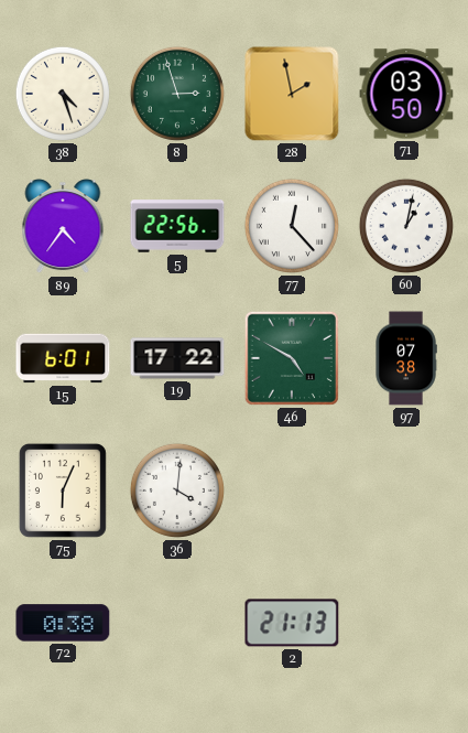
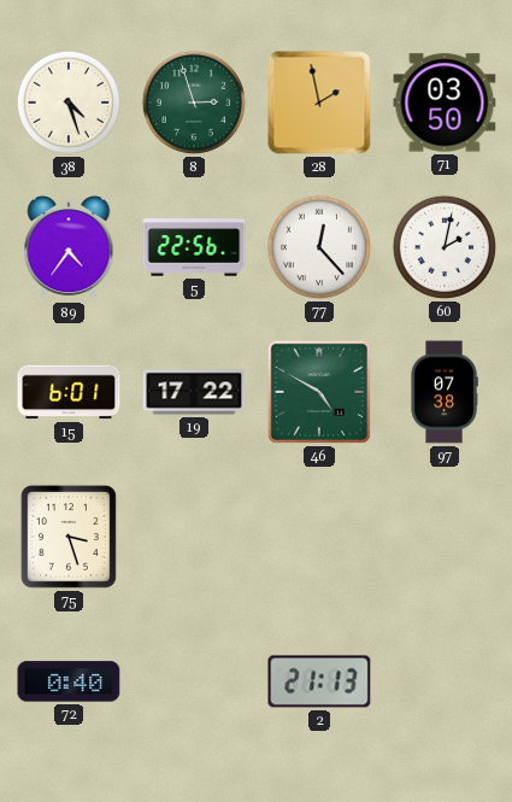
60: 1:02 -> 2:02
75: 6:04 -> 3:27
36: 4:01 -> none
72: 0:38 -> 0:40
